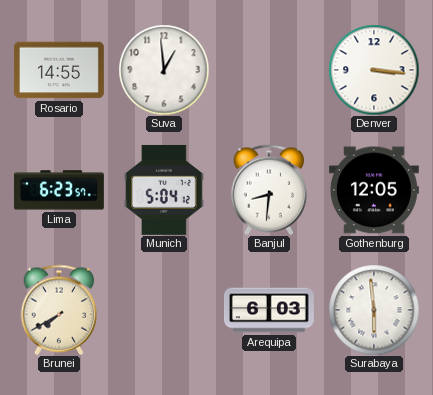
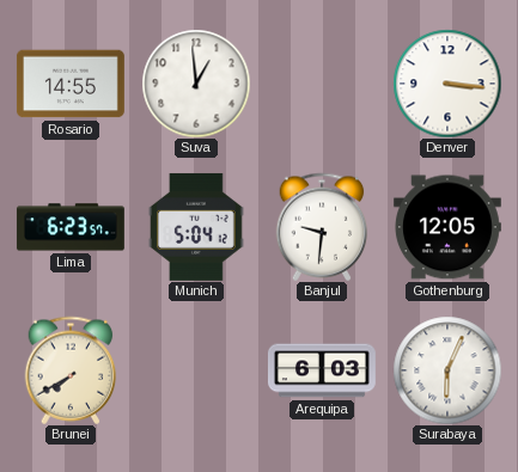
Banjul: 8:31 -> 9:31
Surabaya: 5:59 -> 6:04
